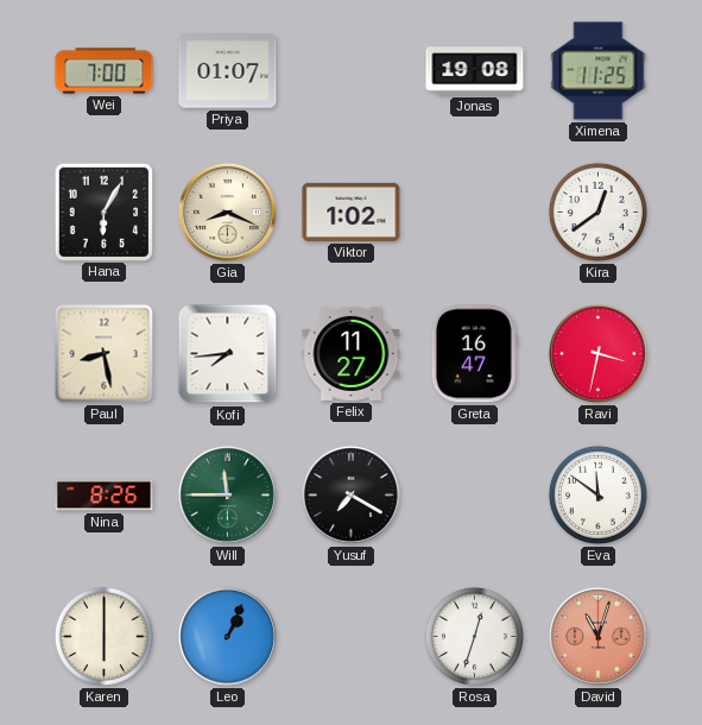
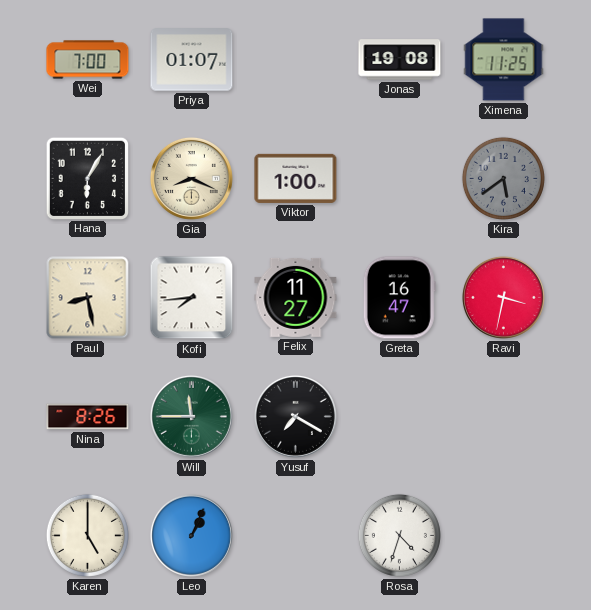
Viktor: 1:02 -> 1:00
Kira: 12:39 -> 5:39
Kira dial: white -> grey
Eva: 11:51 -> none
Karen: 6:00 -> 5:00
Rosa: 12:33 -> 4:33
David: 11:03 -> none
